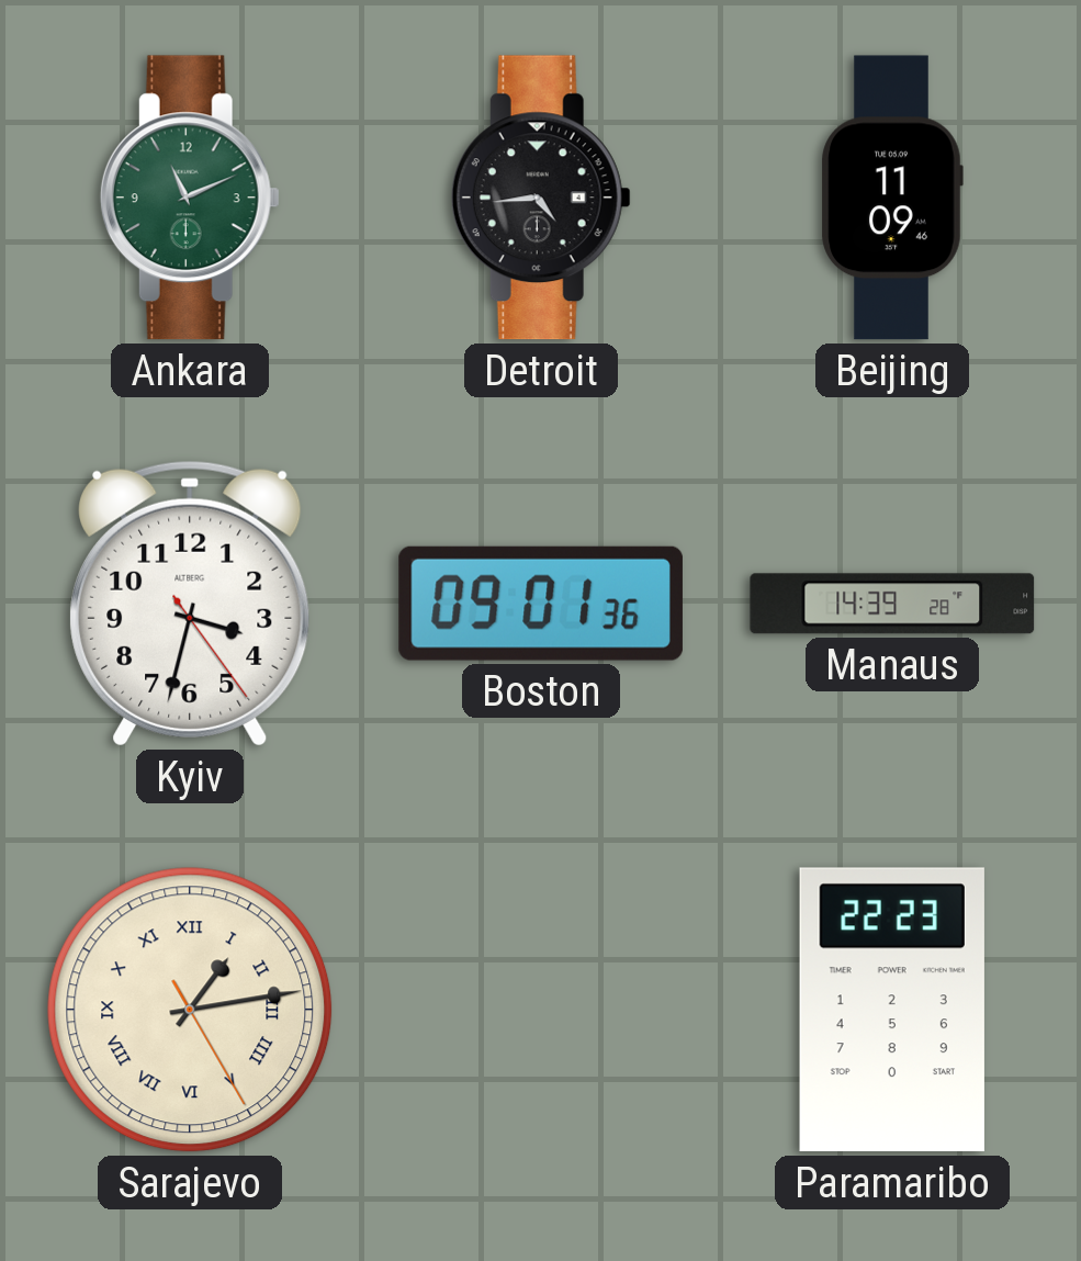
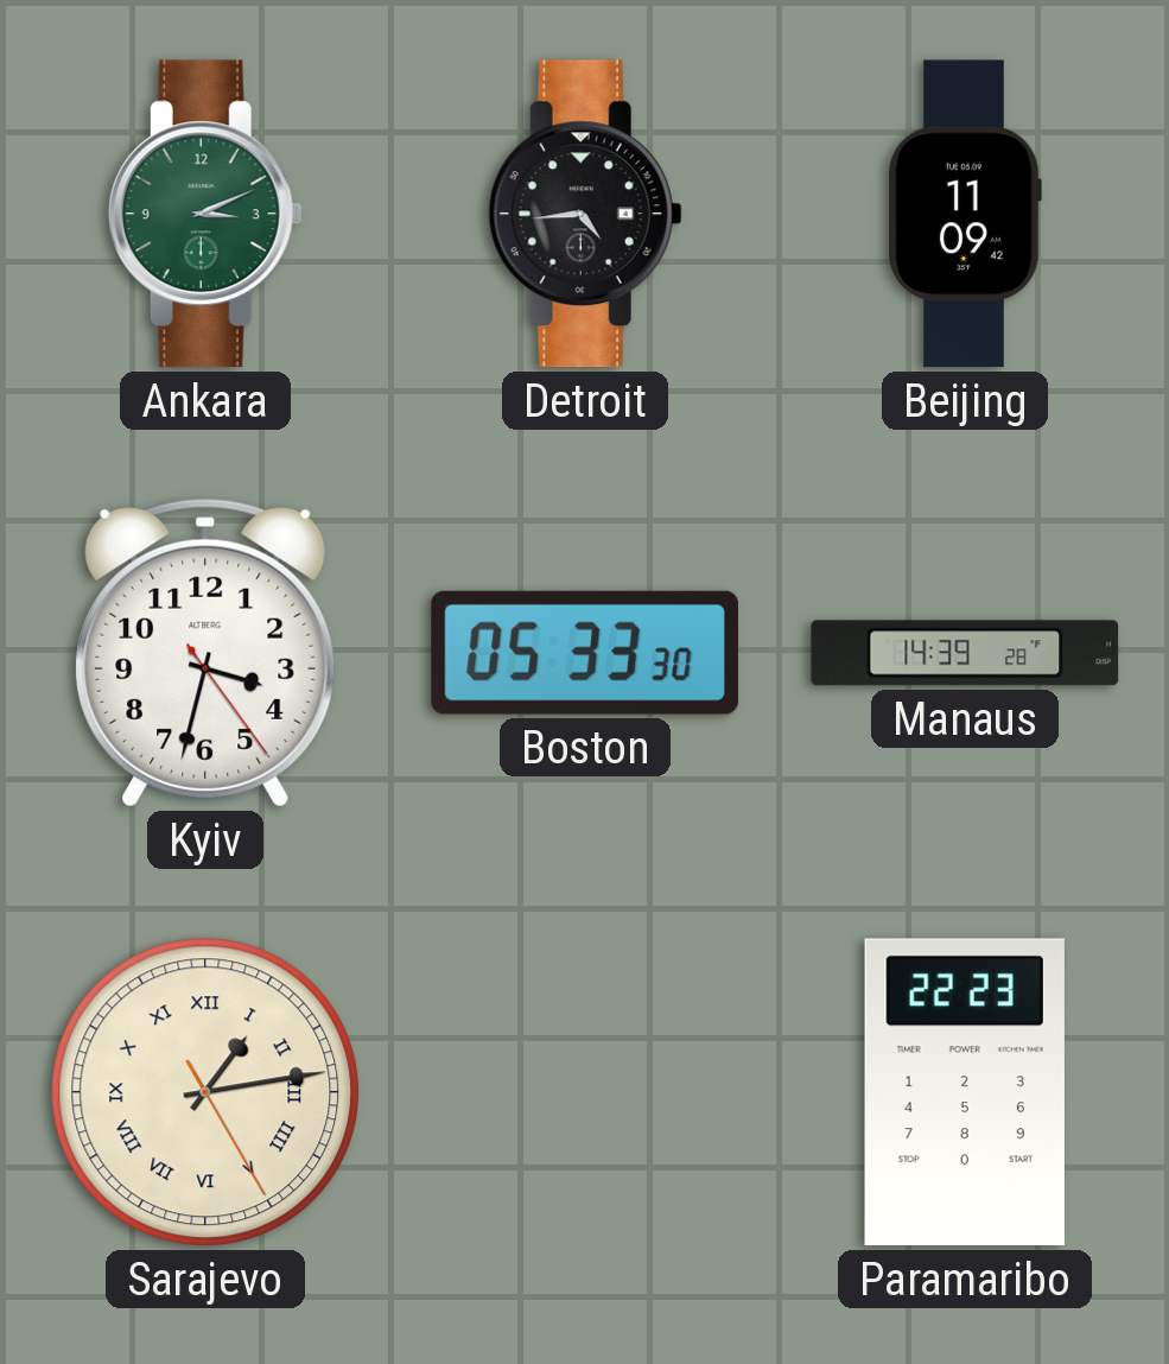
Ankara: 11:11 -> 3:11
Beijing: 11:09:46 -> 11:09:42
Boston: 09:01 -> 05:33
